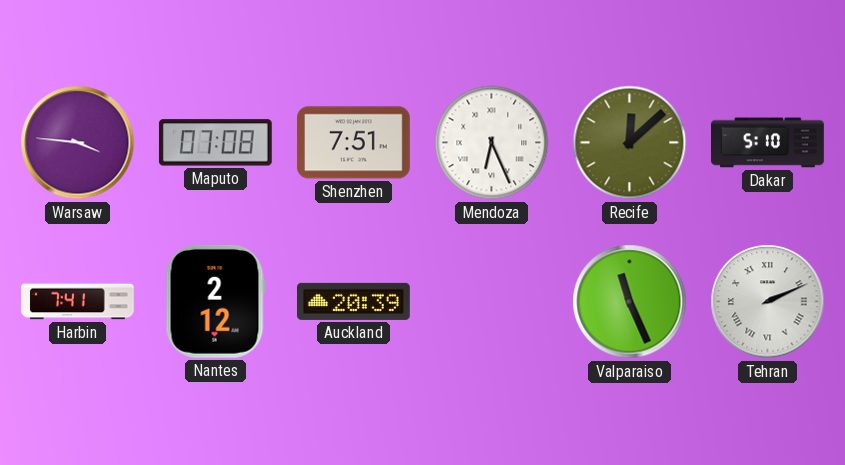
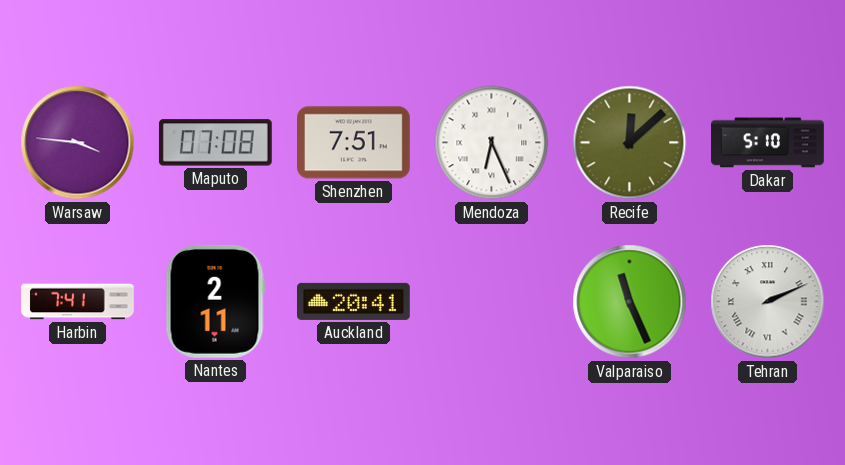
Nantes: 2:12 -> 2:11
Auckland: 20:39 -> 20:41
